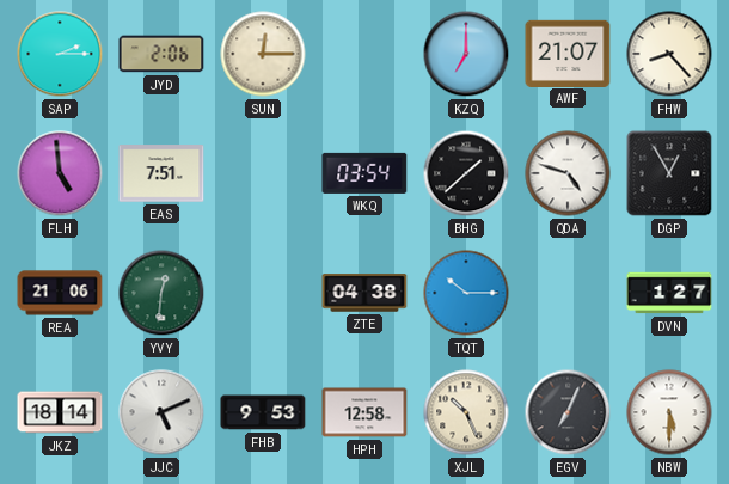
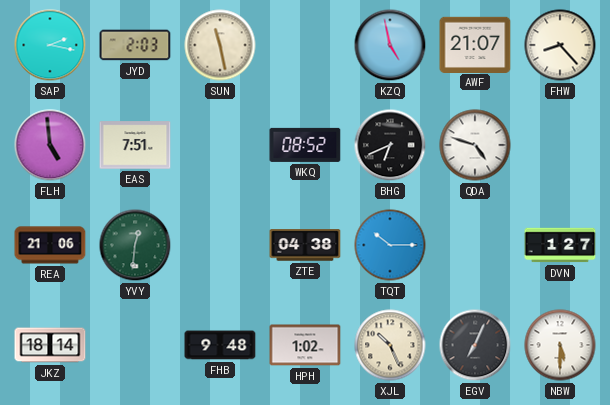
SAP: 2:15 -> 2:17
JYD: 2:06 -> 2:03
SUN: 12:15 -> 11:28
KZQ: 7:00 -> 4:58
WKQ: 03:54 -> 08:52
BHG: 1:38 -> 6:41
DGP: 12:55 -> none
JJC: 5:11 -> none
FHB: 9:53 -> 9:48
HPH: 12:58 -> 1:02
